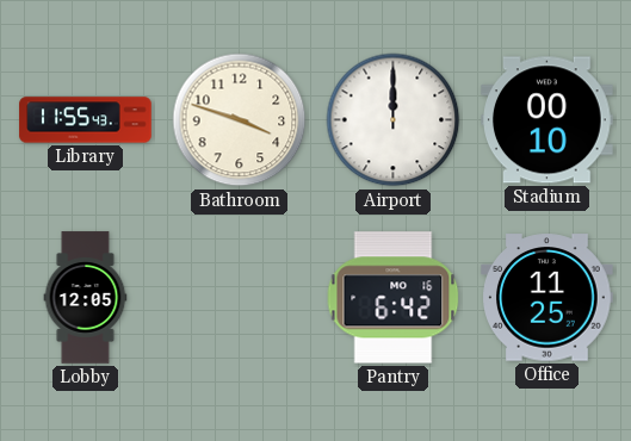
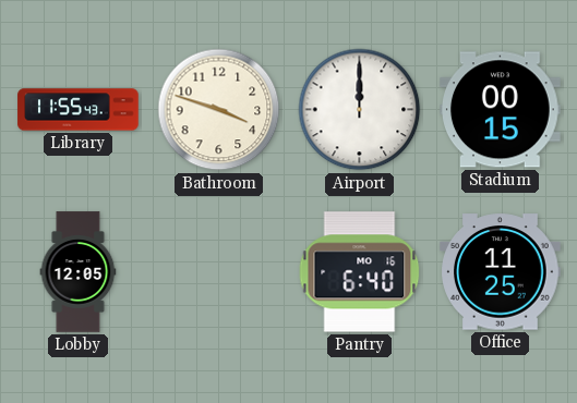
Stadium: 00:10 -> 00:15
Pantry: 6:42 -> 6:40
